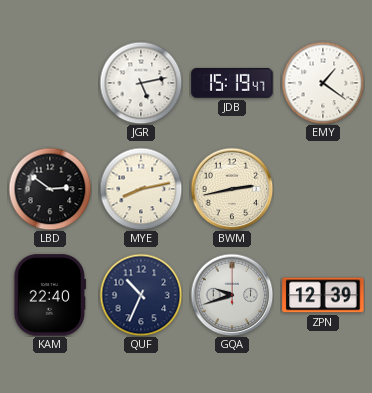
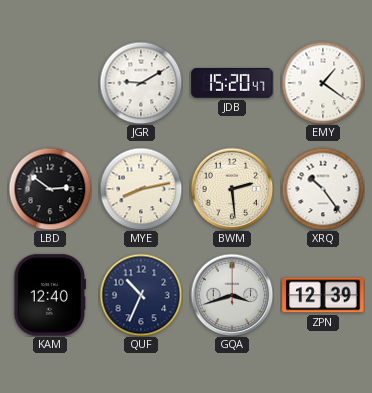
JGR: 5:13 -> 9:10
JDB: 15:19 -> 15:20
BWM: 2:43 -> 2:29
XRQ: none -> 10:24
KAM: 22:40 -> 12:40
GQA: 9:42 -> 3:42
